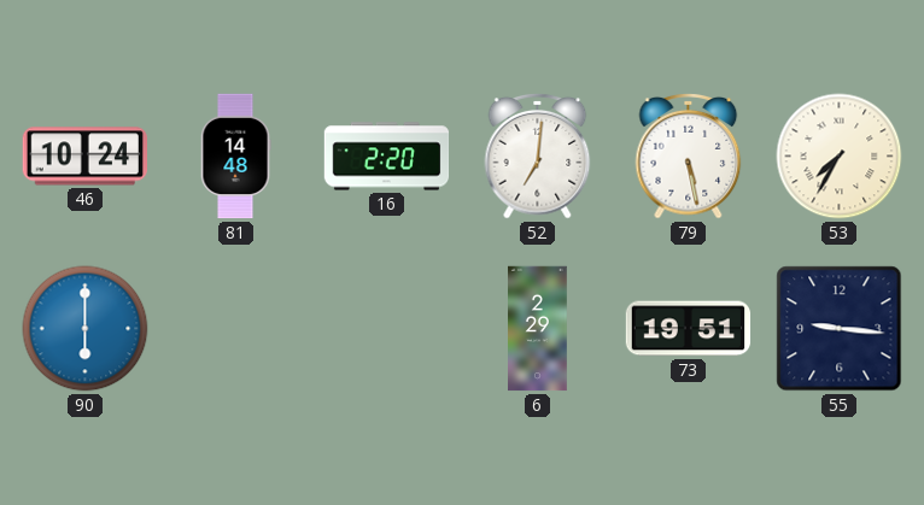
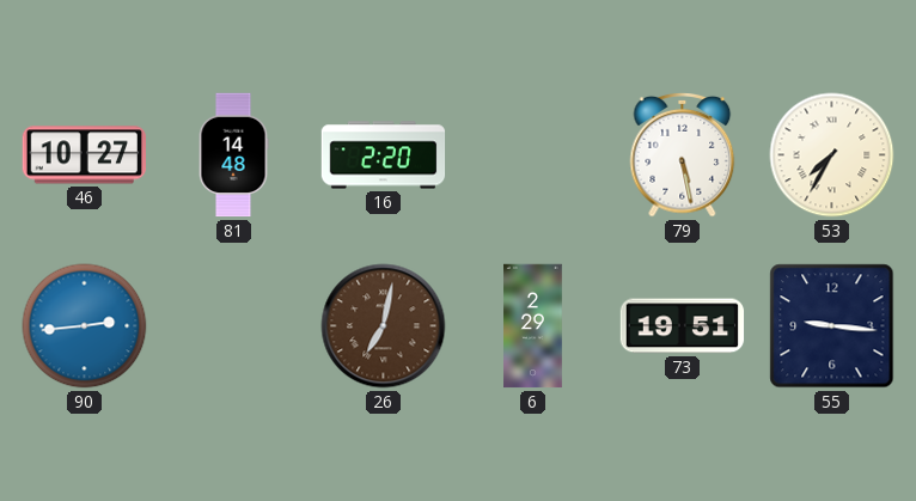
46: 10:24 -> 10:27
52: 7:01 -> none
90: 6:00 -> 2:44
26: none -> 7:02
